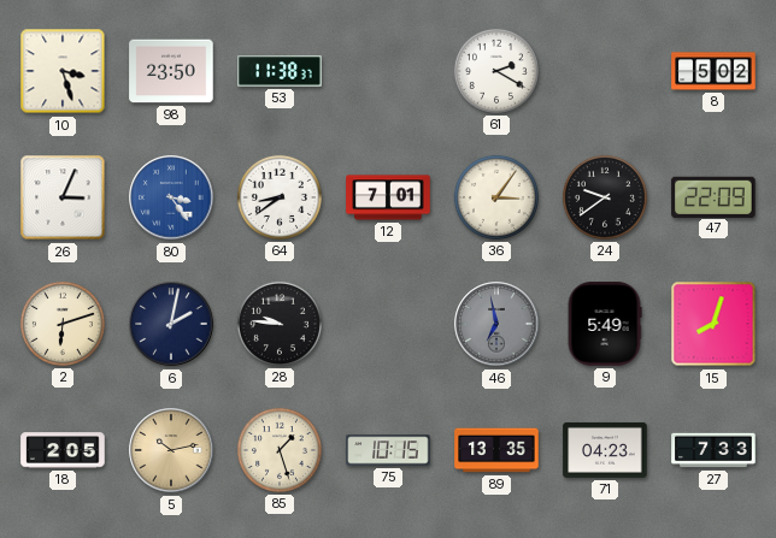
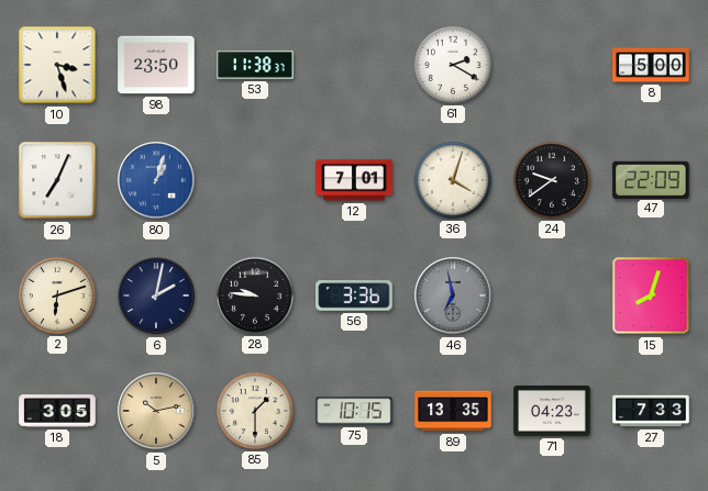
8: 5:02 -> 5:00
26: 3:04 -> 7:04
80: 3:24 -> 1:03
64: 8:39 -> none
36: 3:06 -> 4:03
56: none -> 3:36
9: 5:49 -> none
18: 2:05 -> 3:05
85: 1:27 -> 1:30
